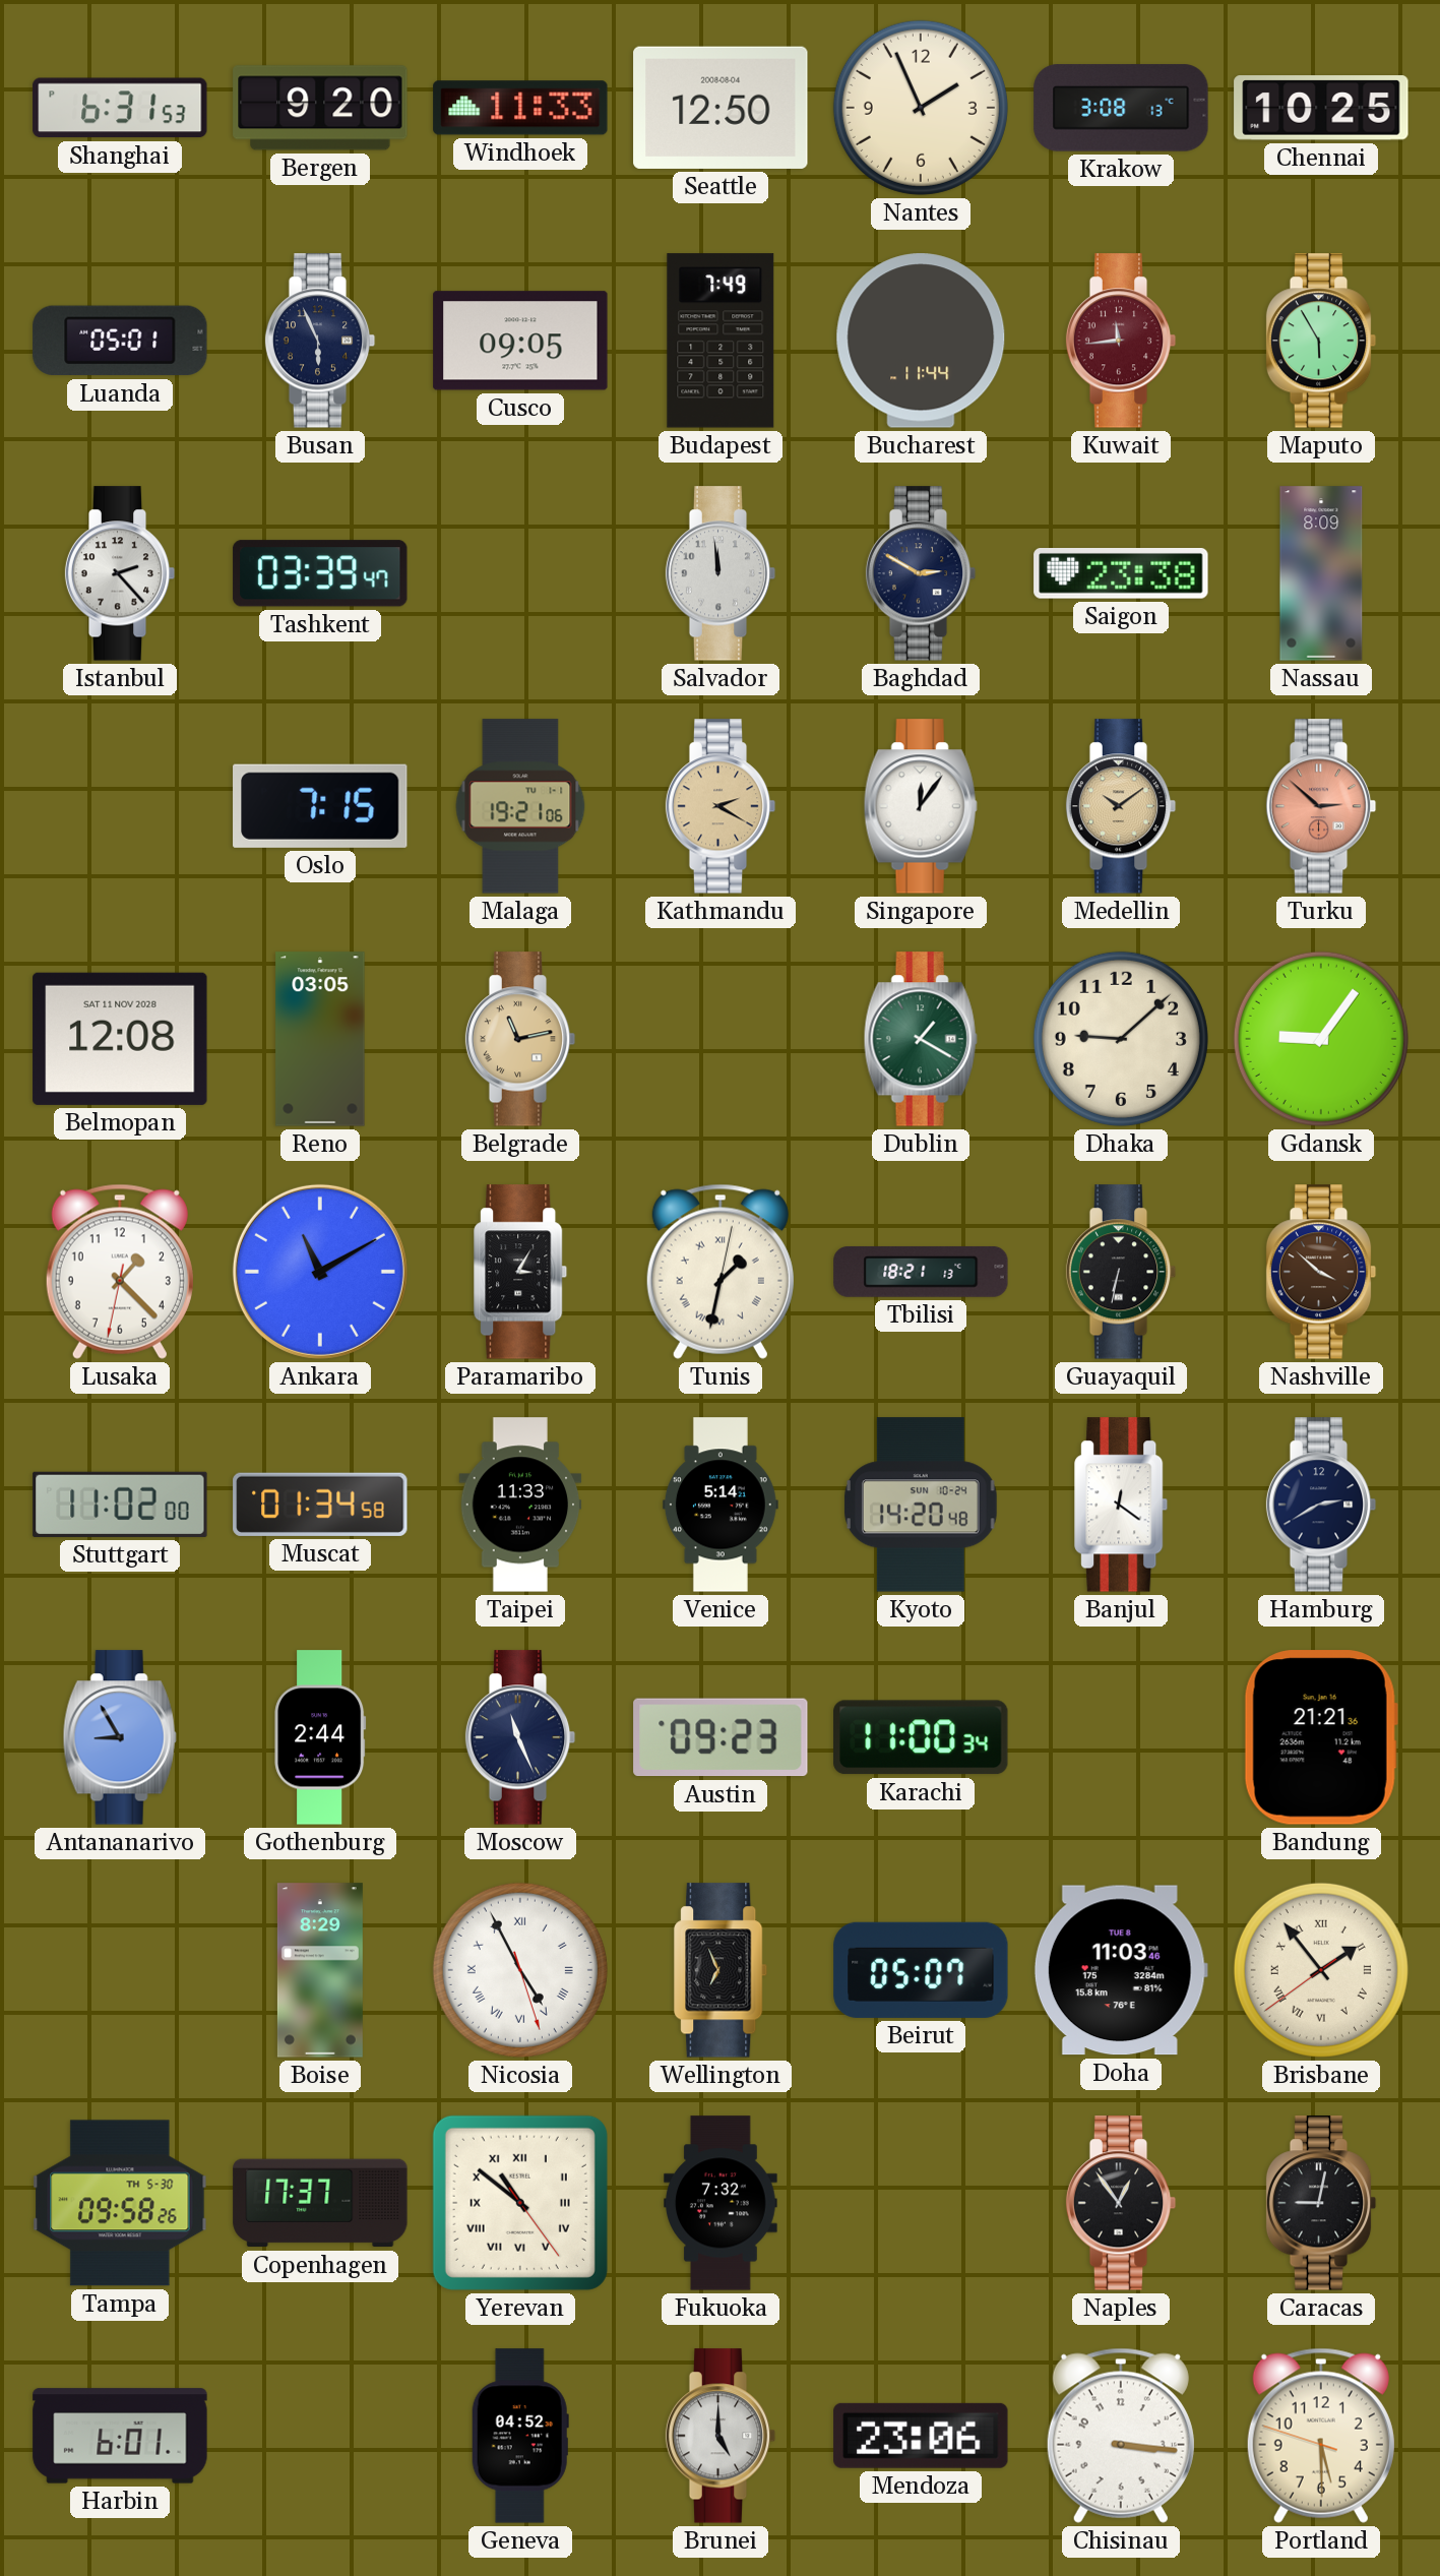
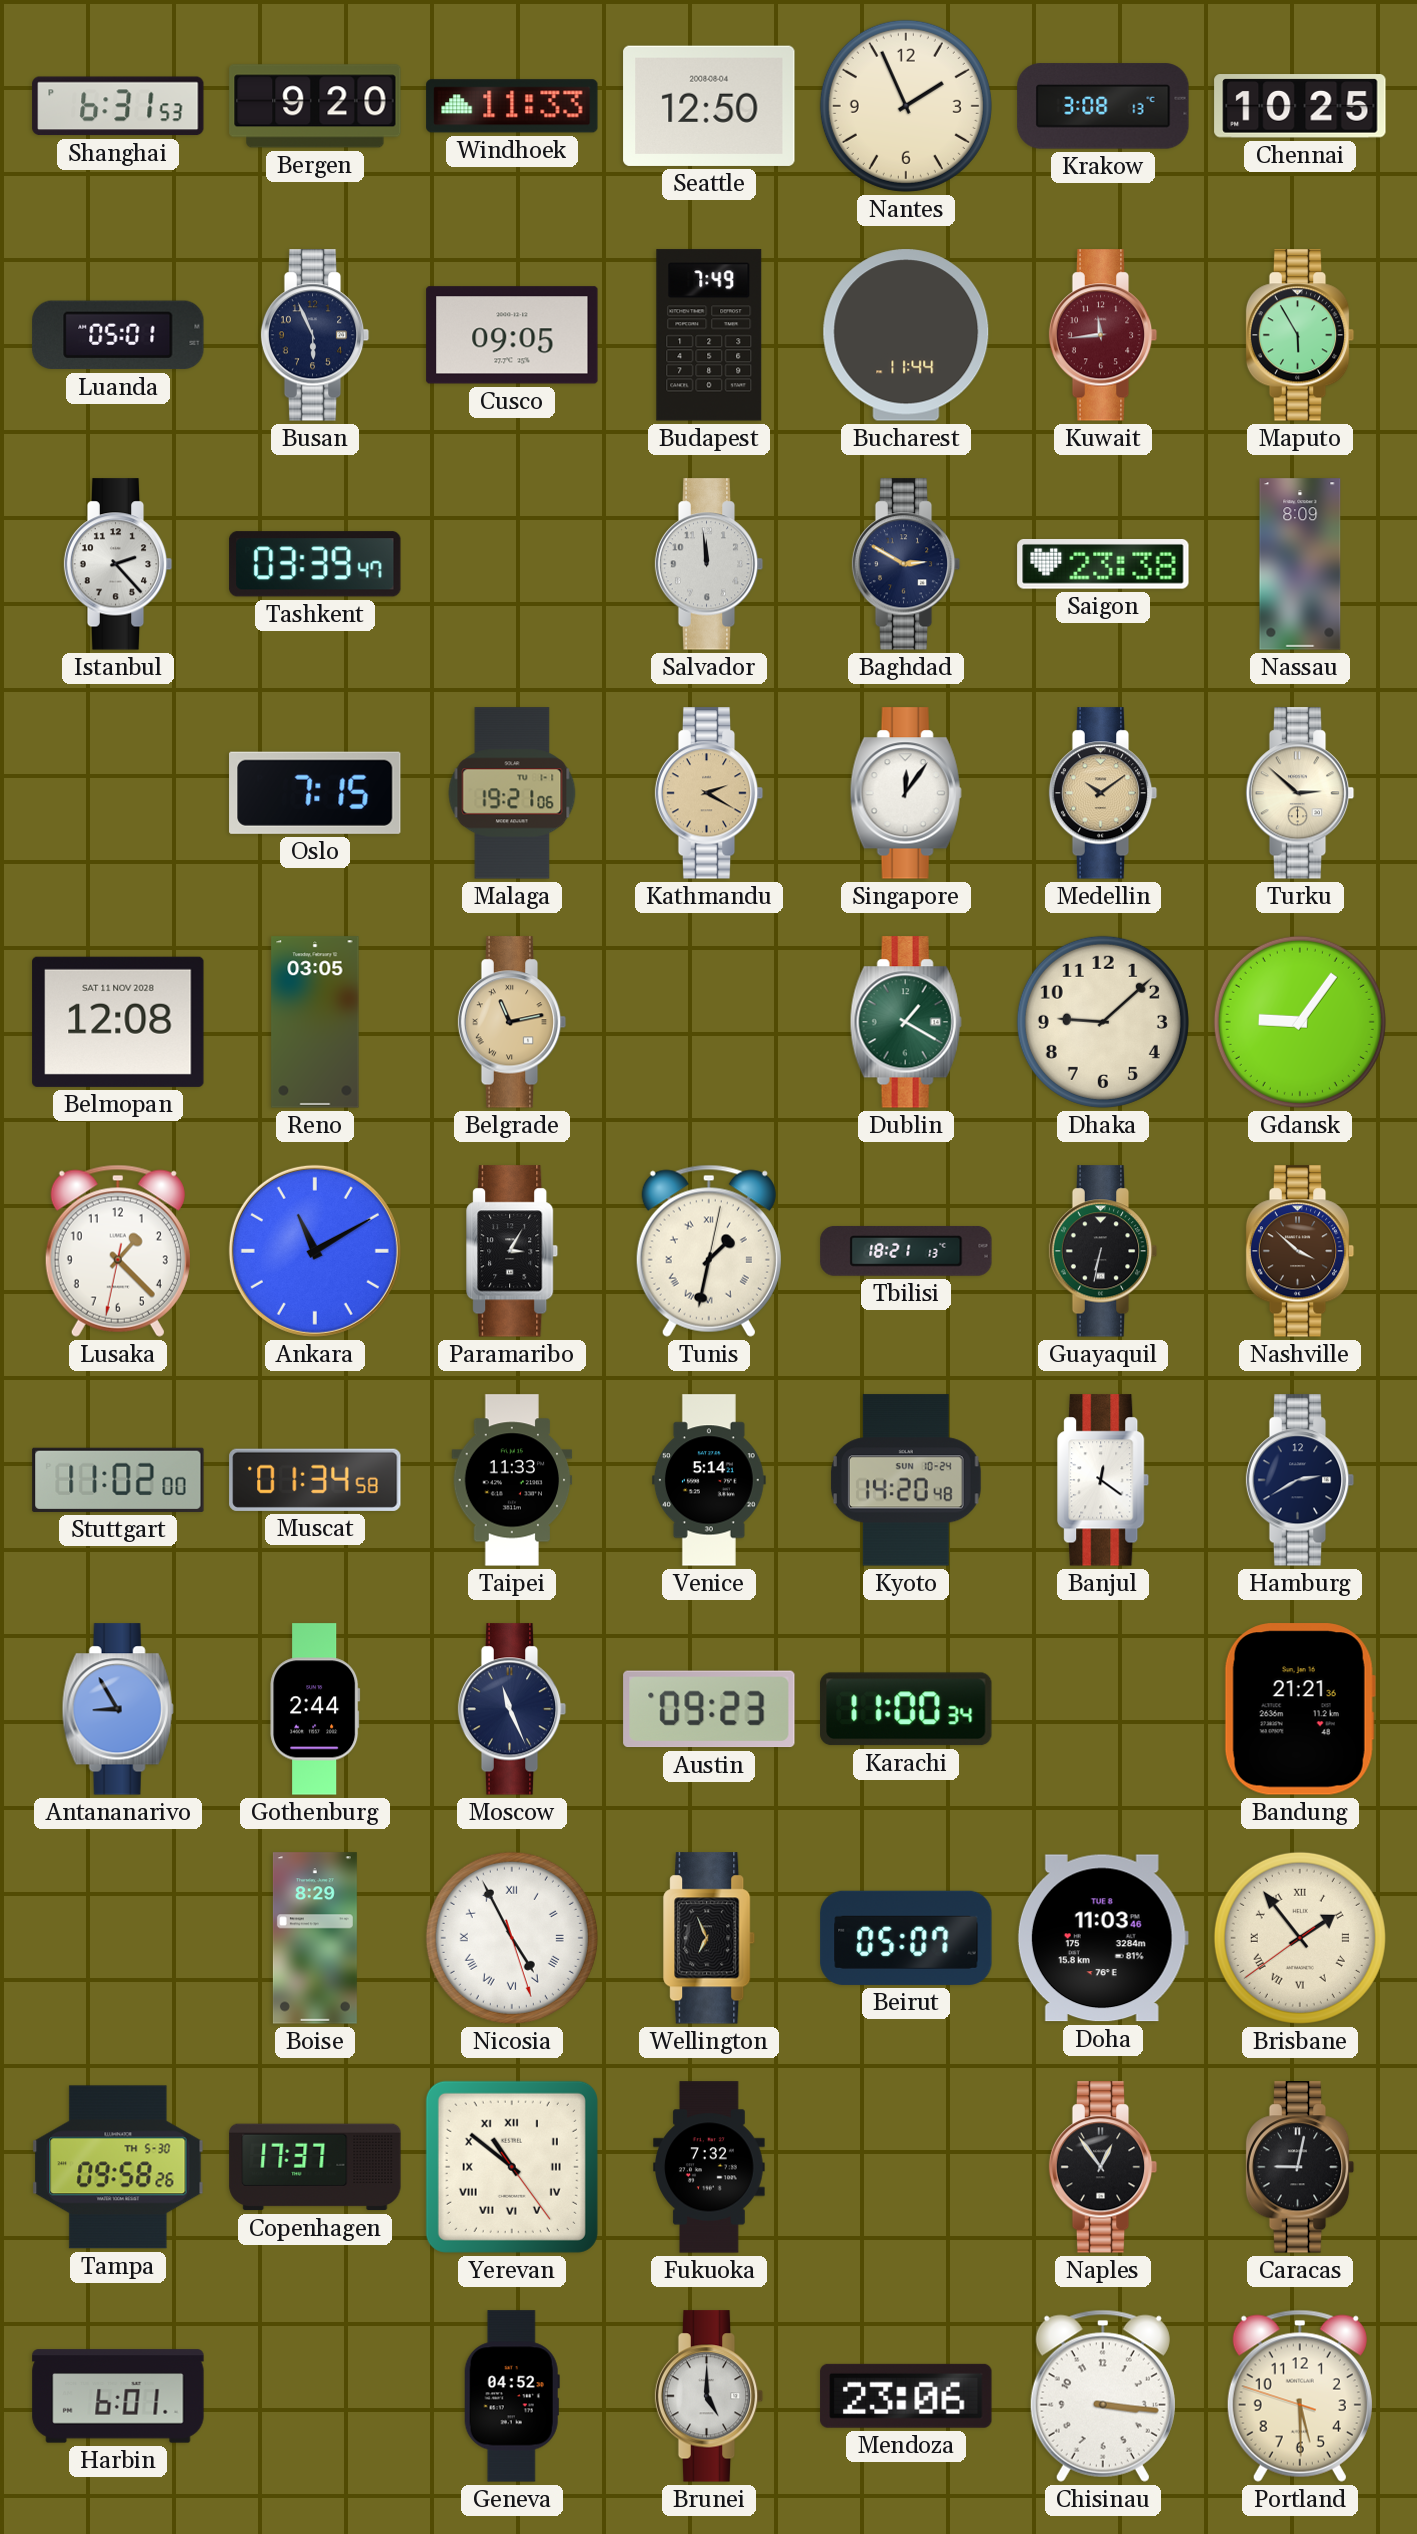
Turku dial: salmon -> cream
